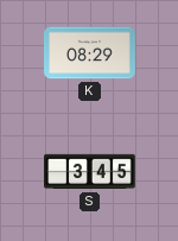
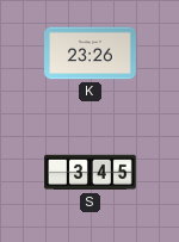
K: 08:29 -> 23:26
